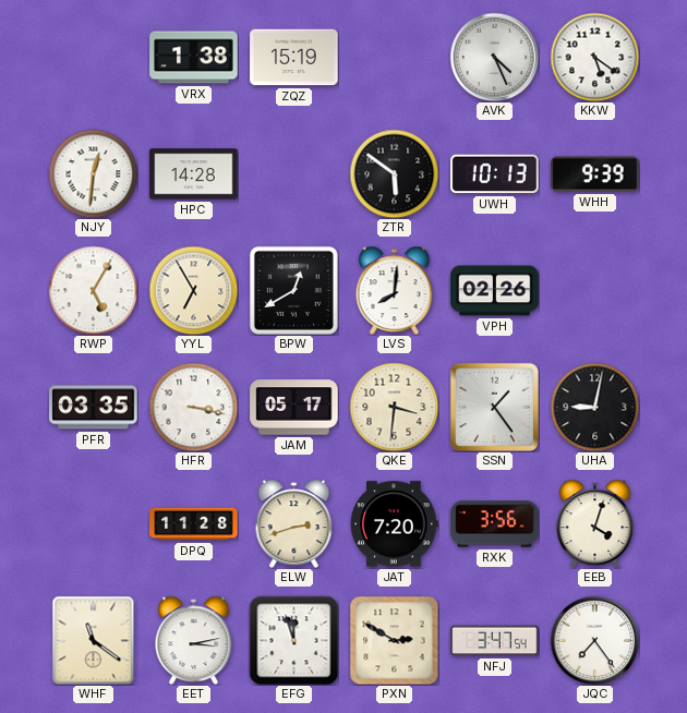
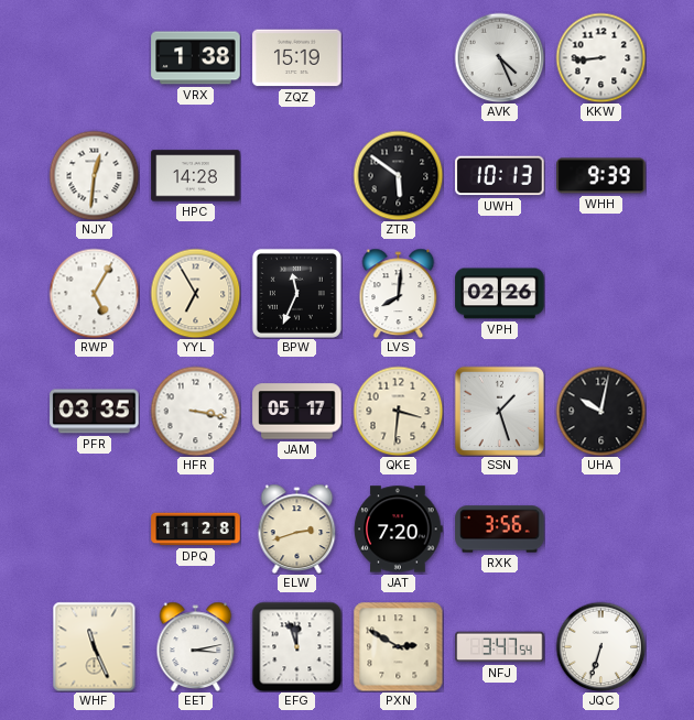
KKW: 5:21 -> 8:44
BPW: 12:40 -> 11:34
SSN: 1:24 -> 1:27
UHA: 9:02 -> 10:02
EEB: 4:03 -> none
WHF: 11:21 -> 11:26
JQC: 7:24 -> 6:33
